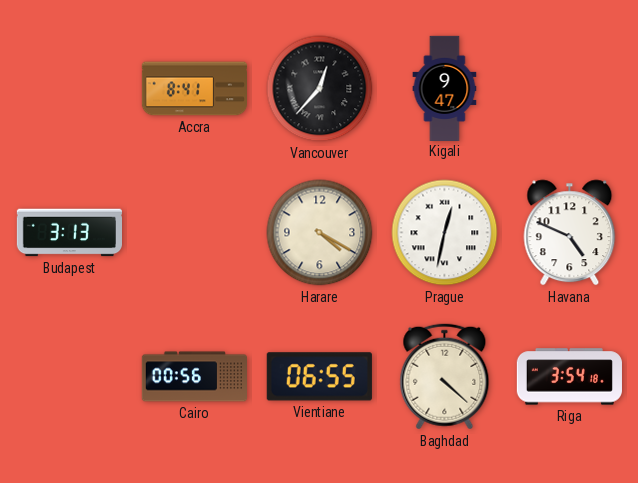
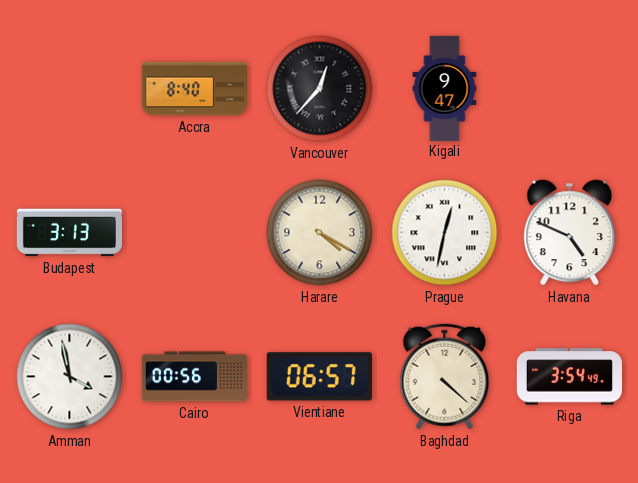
Accra: 8:41 -> 8:40
Amman: none -> 3:58
Vientiane: 06:55 -> 06:57
Riga: 3:54:18 -> 3:54:49
